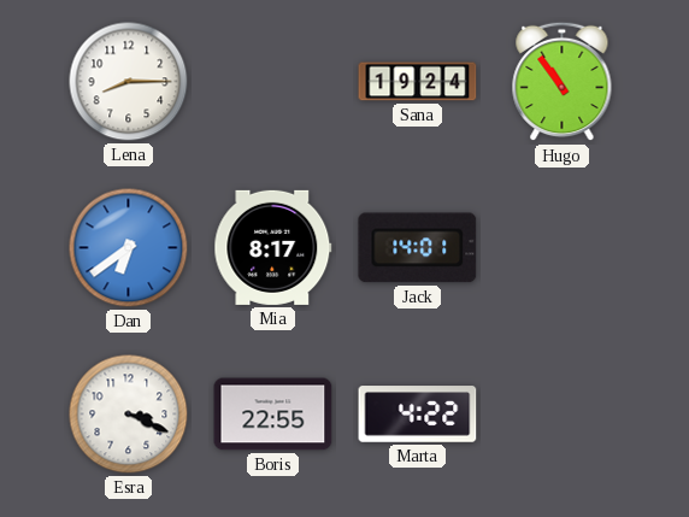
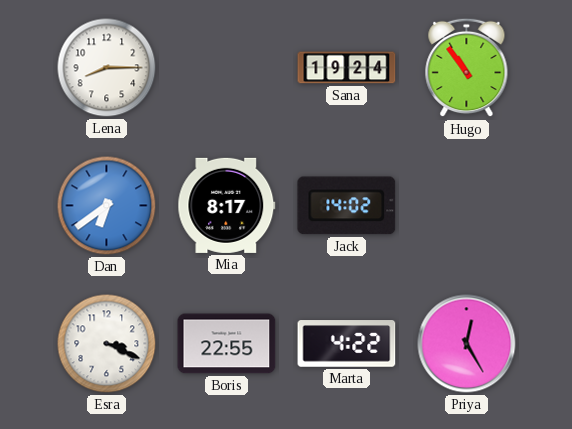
Jack: 14:01 -> 14:02
Priya: none -> 12:25
